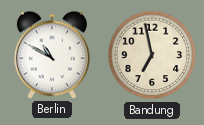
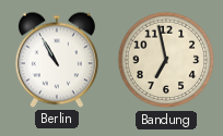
Berlin: 10:50 -> 10:55
